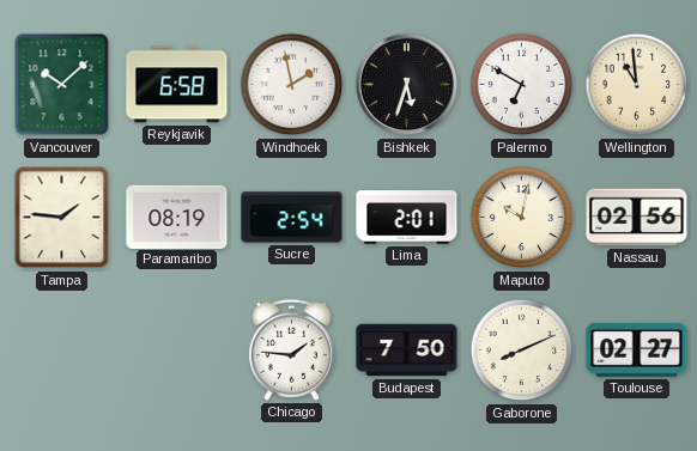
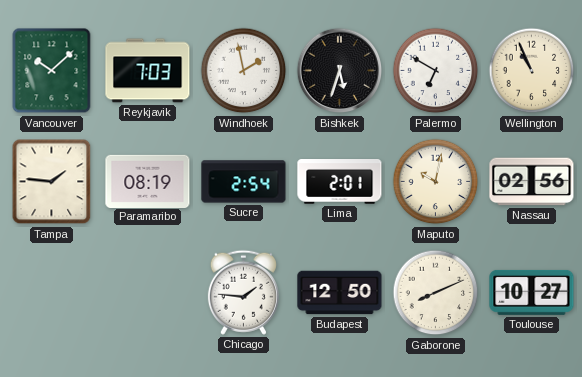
Reykjavik: 6:58 -> 7:03
Wellington: 10:59 -> 10:56
Budapest: 7:50 -> 12:50
Toulouse: 02:27 -> 10:27
